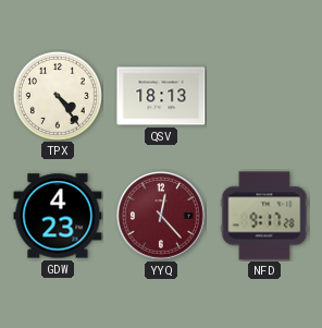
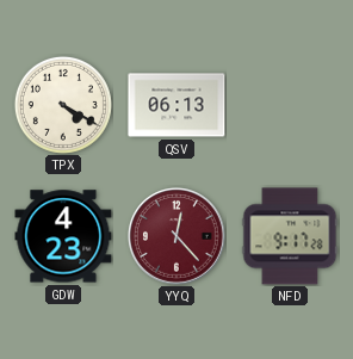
TPX: 4:24 -> 4:20
QSV: 18:13 -> 06:13
